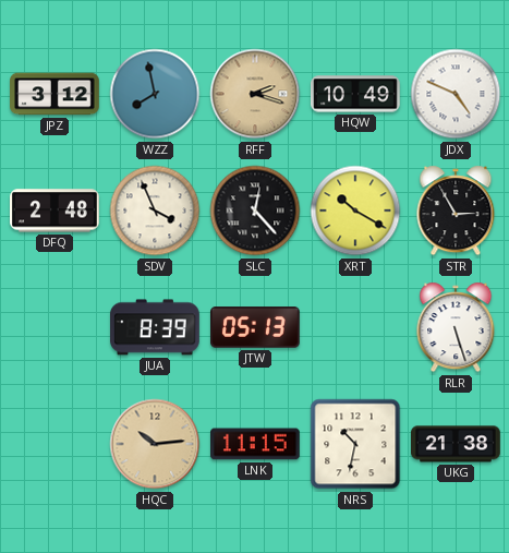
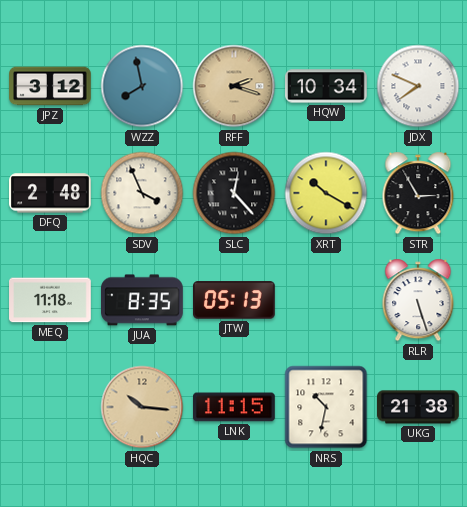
HQW: 10:49 -> 10:34
JDX: 4:49 -> 7:49
MEQ: none -> 11:18
JUA: 8:39 -> 8:35
HQC: 10:14 -> 10:16
